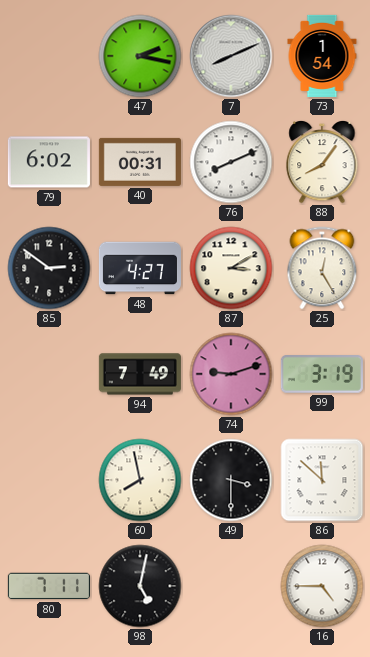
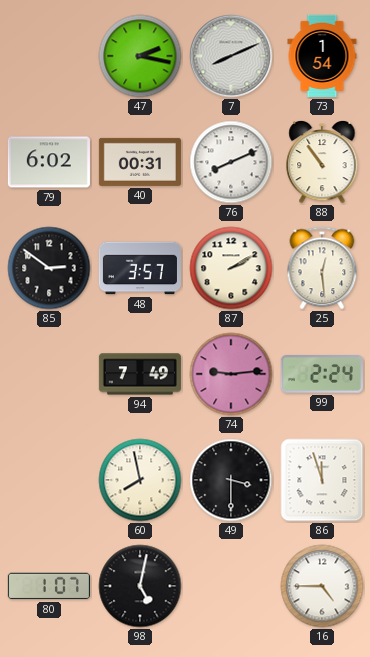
88: 8:06 -> 10:54
48: 4:27 -> 3:57
87: 3:10 -> 2:10
25: 12:25 -> 12:29
74: 9:12 -> 9:14
99: 3:19 -> 2:24
86: 11:52 -> 11:57
80: 7:11 -> 1:07
